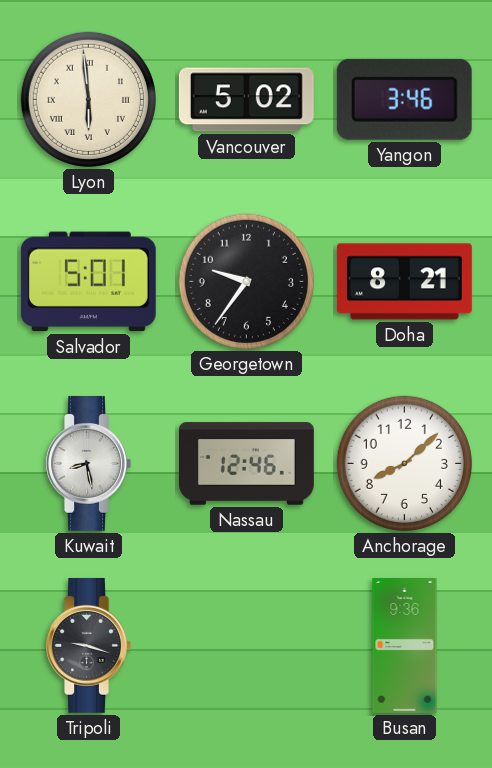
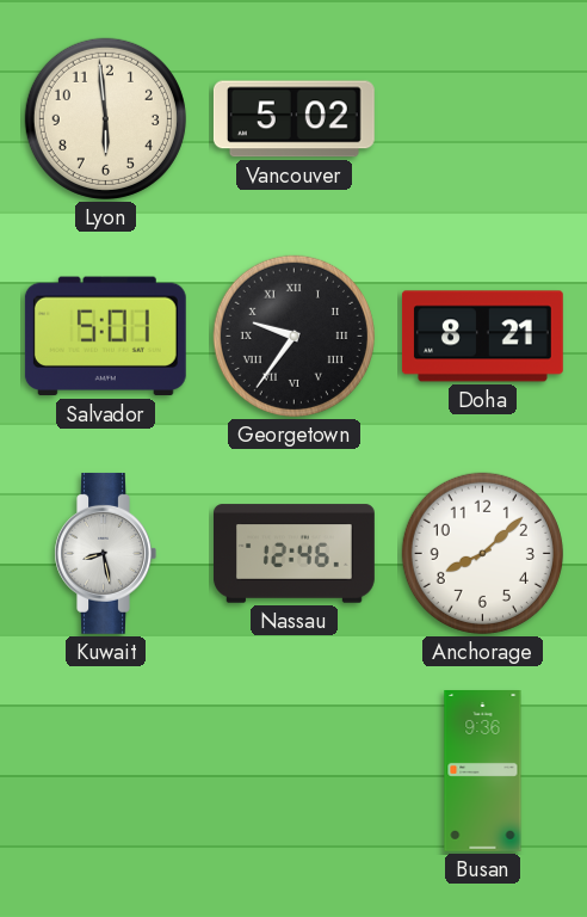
Lyon numerals: Roman -> Arabic
Yangon: 3:46 -> none
Georgetown numerals: Arabic -> Roman
Tripoli: 9:18 -> none
